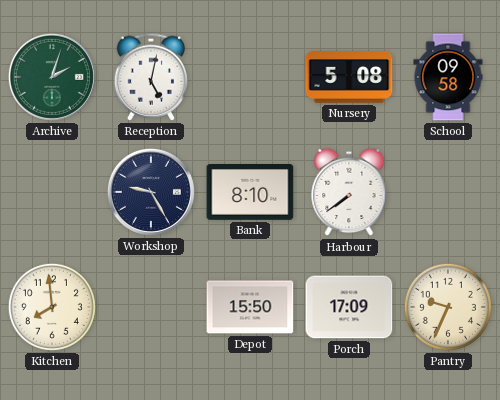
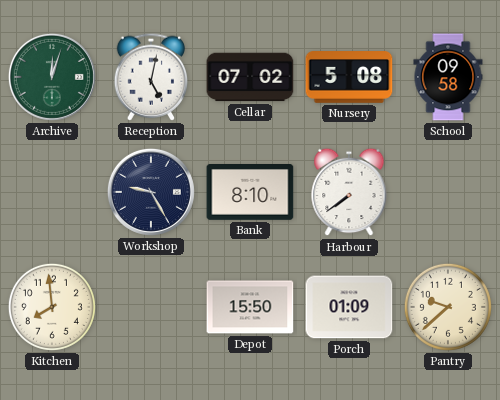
Archive: 2:03 -> 12:03
Cellar: none -> 07:02
Porch: 17:09 -> 01:09
Pantry: 9:34 -> 9:38
